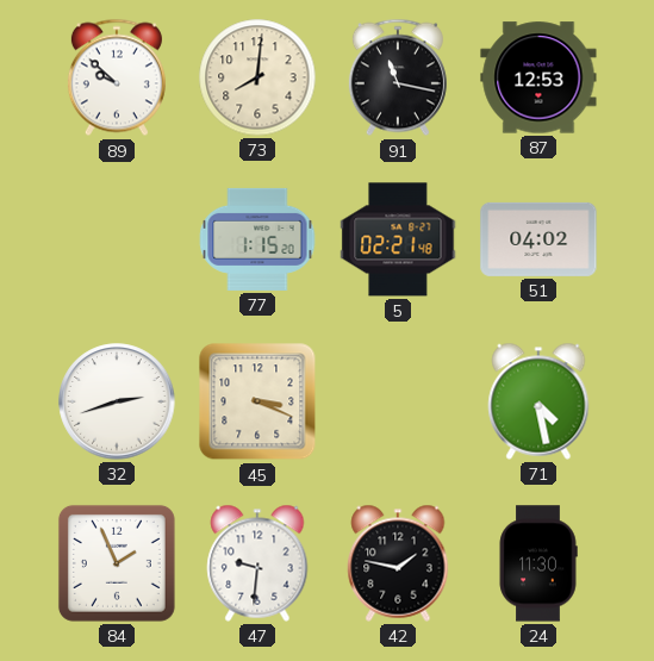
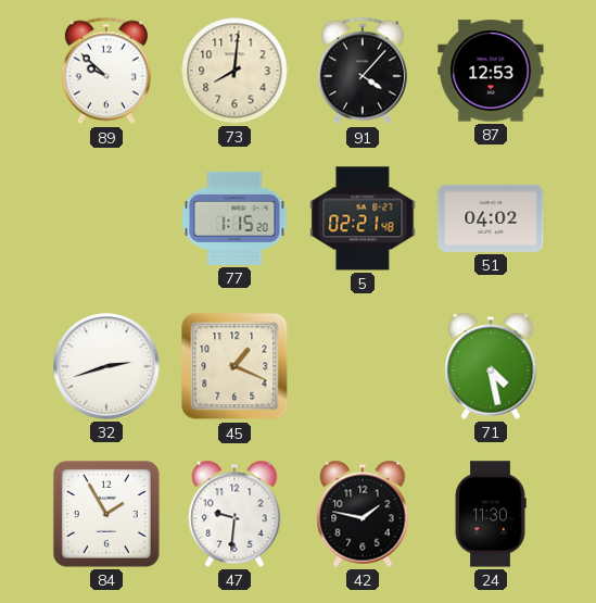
91: 11:17 -> 4:07
45: 3:19 -> 1:19
84: 1:56 -> 1:55
